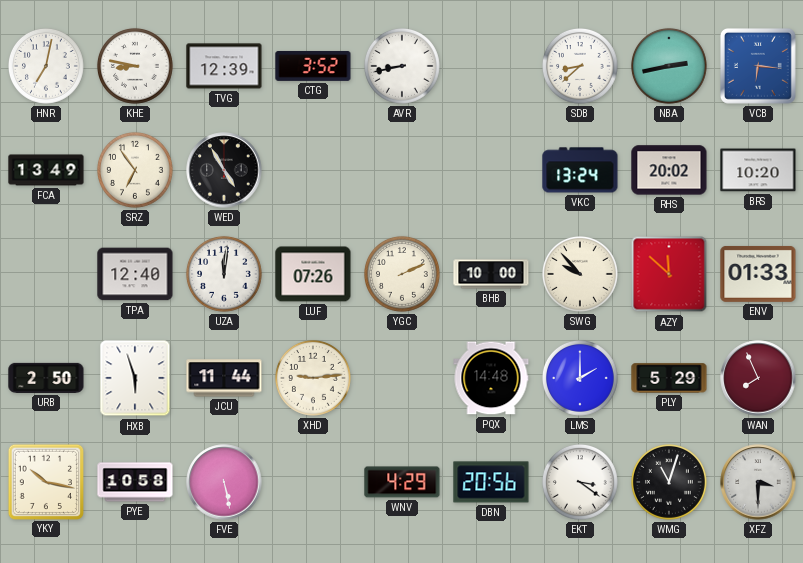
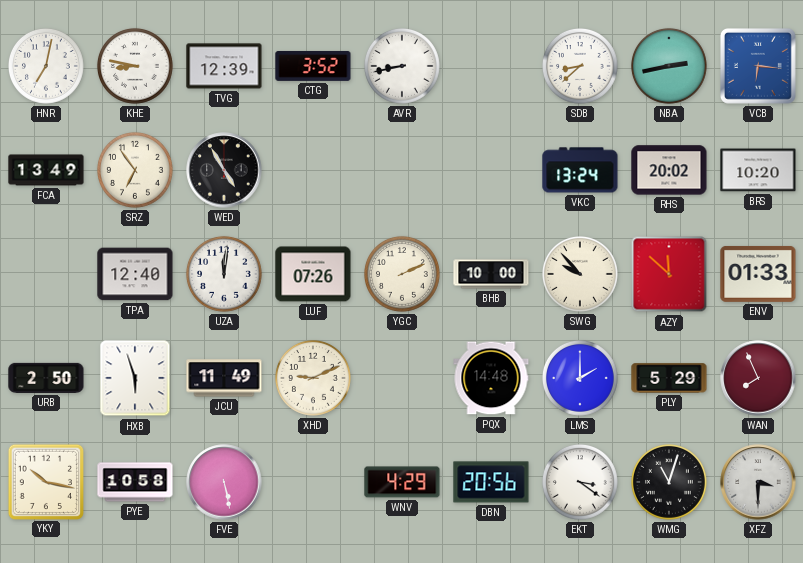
JCU: 11:44 -> 11:49
XHD: 9:14 -> 9:11
